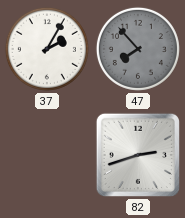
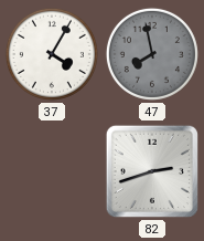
37: 2:05 -> 4:05
47: 7:53 -> 7:58
